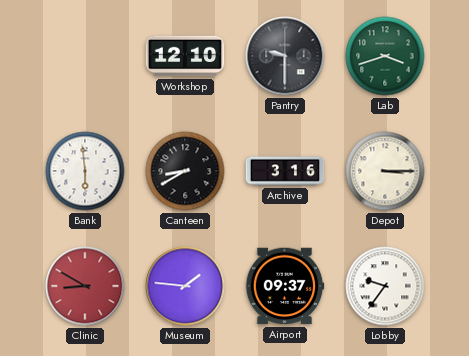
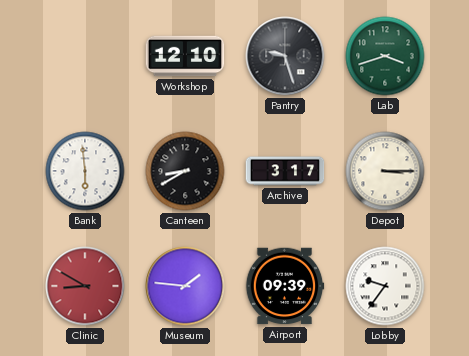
Pantry: 9:30 -> 9:27
Archive: 3:16 -> 3:17
Airport: 09:37 -> 09:39
